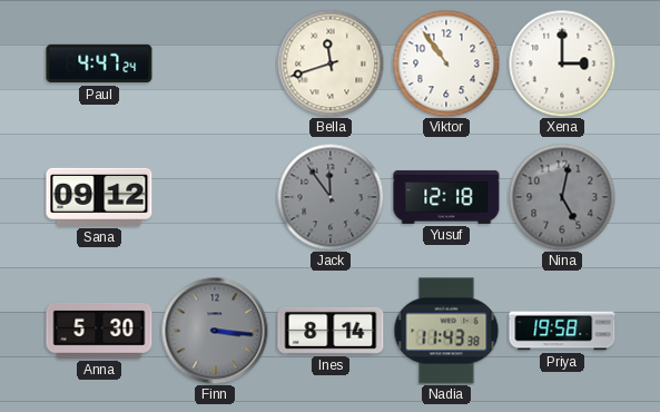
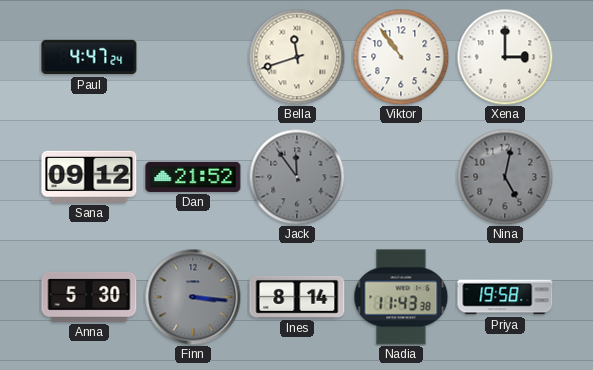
Dan: none -> 21:52
Yusuf: 12:18 -> none
